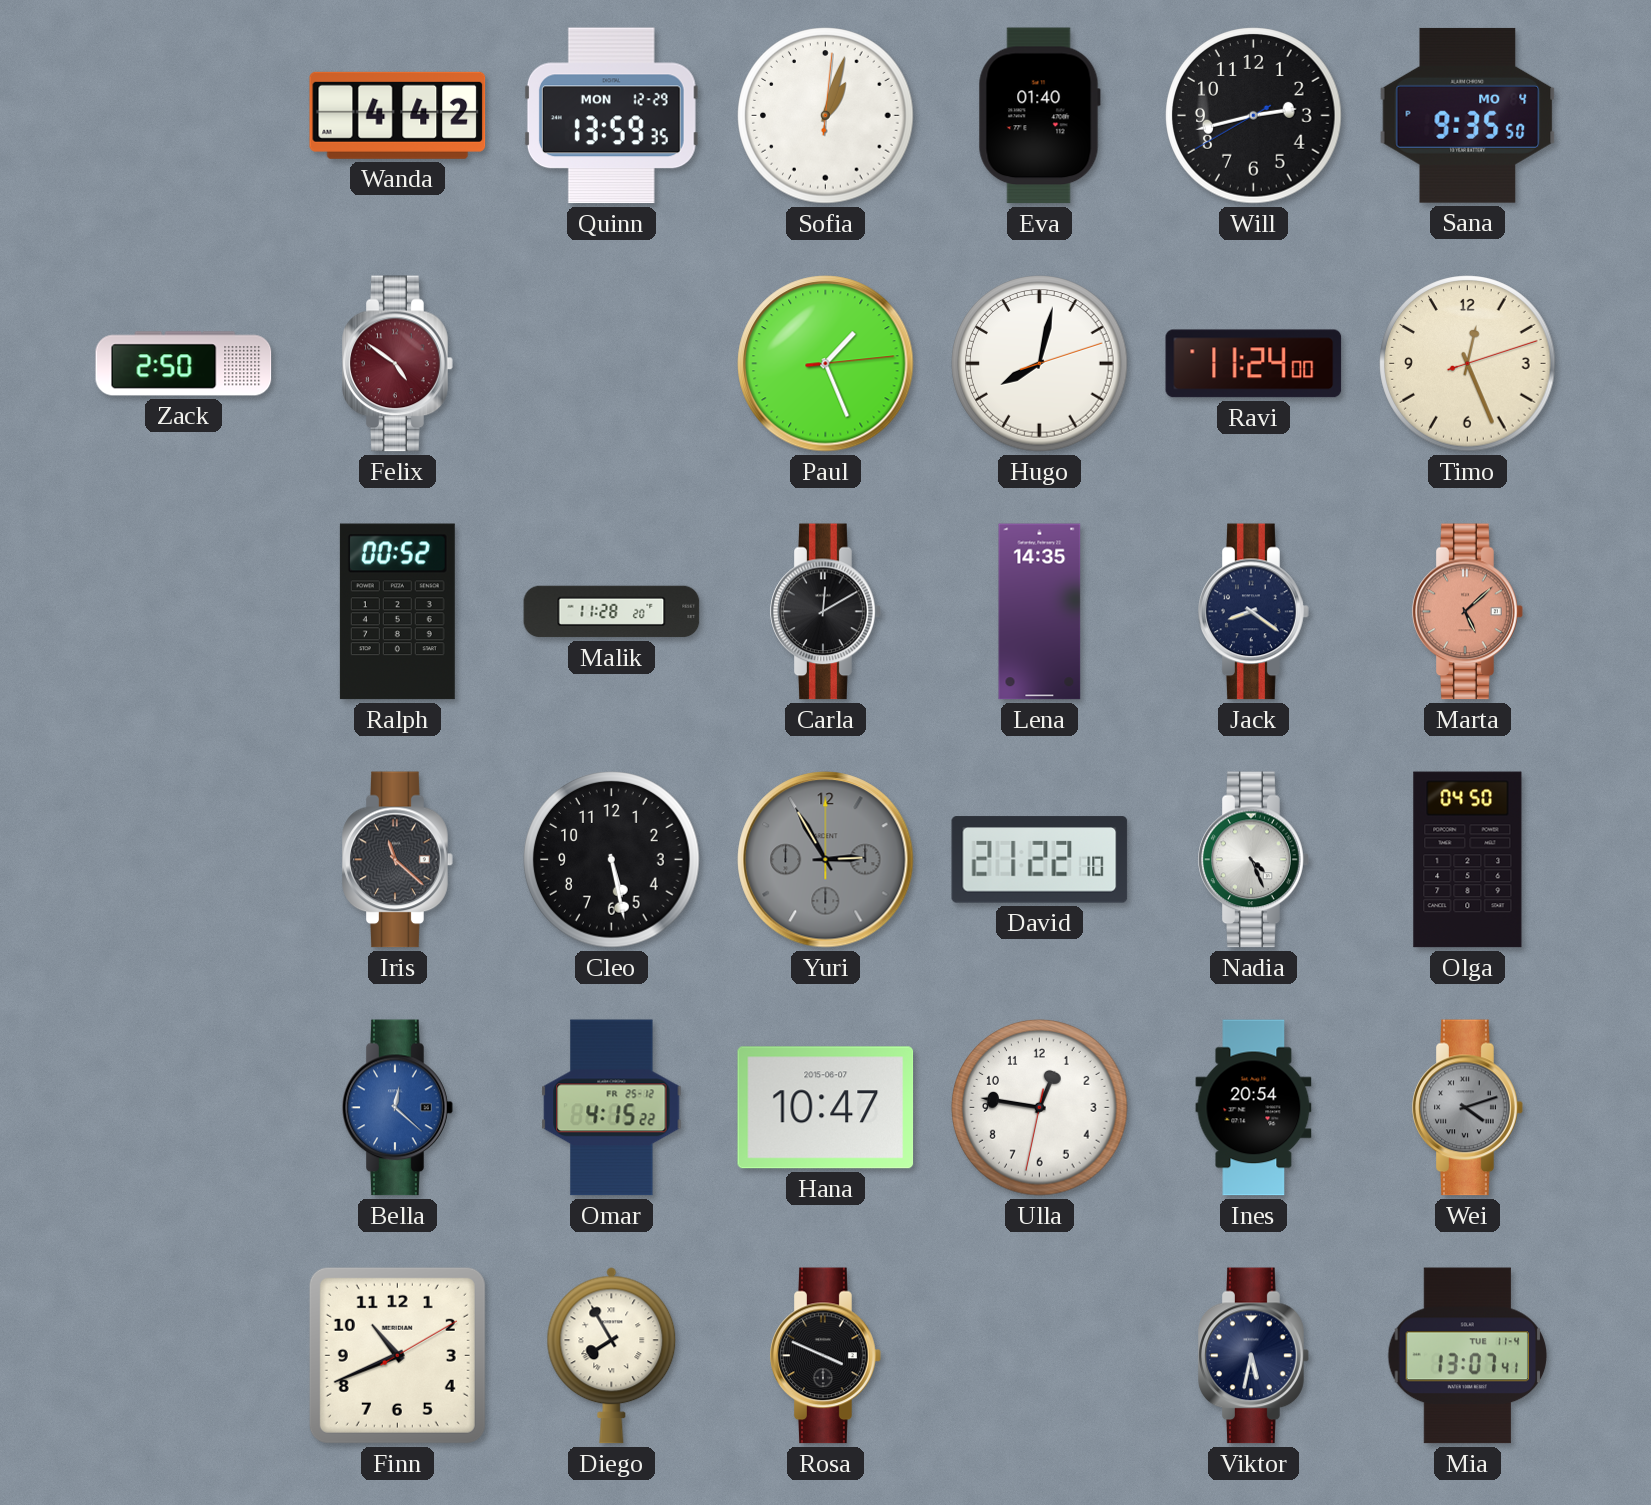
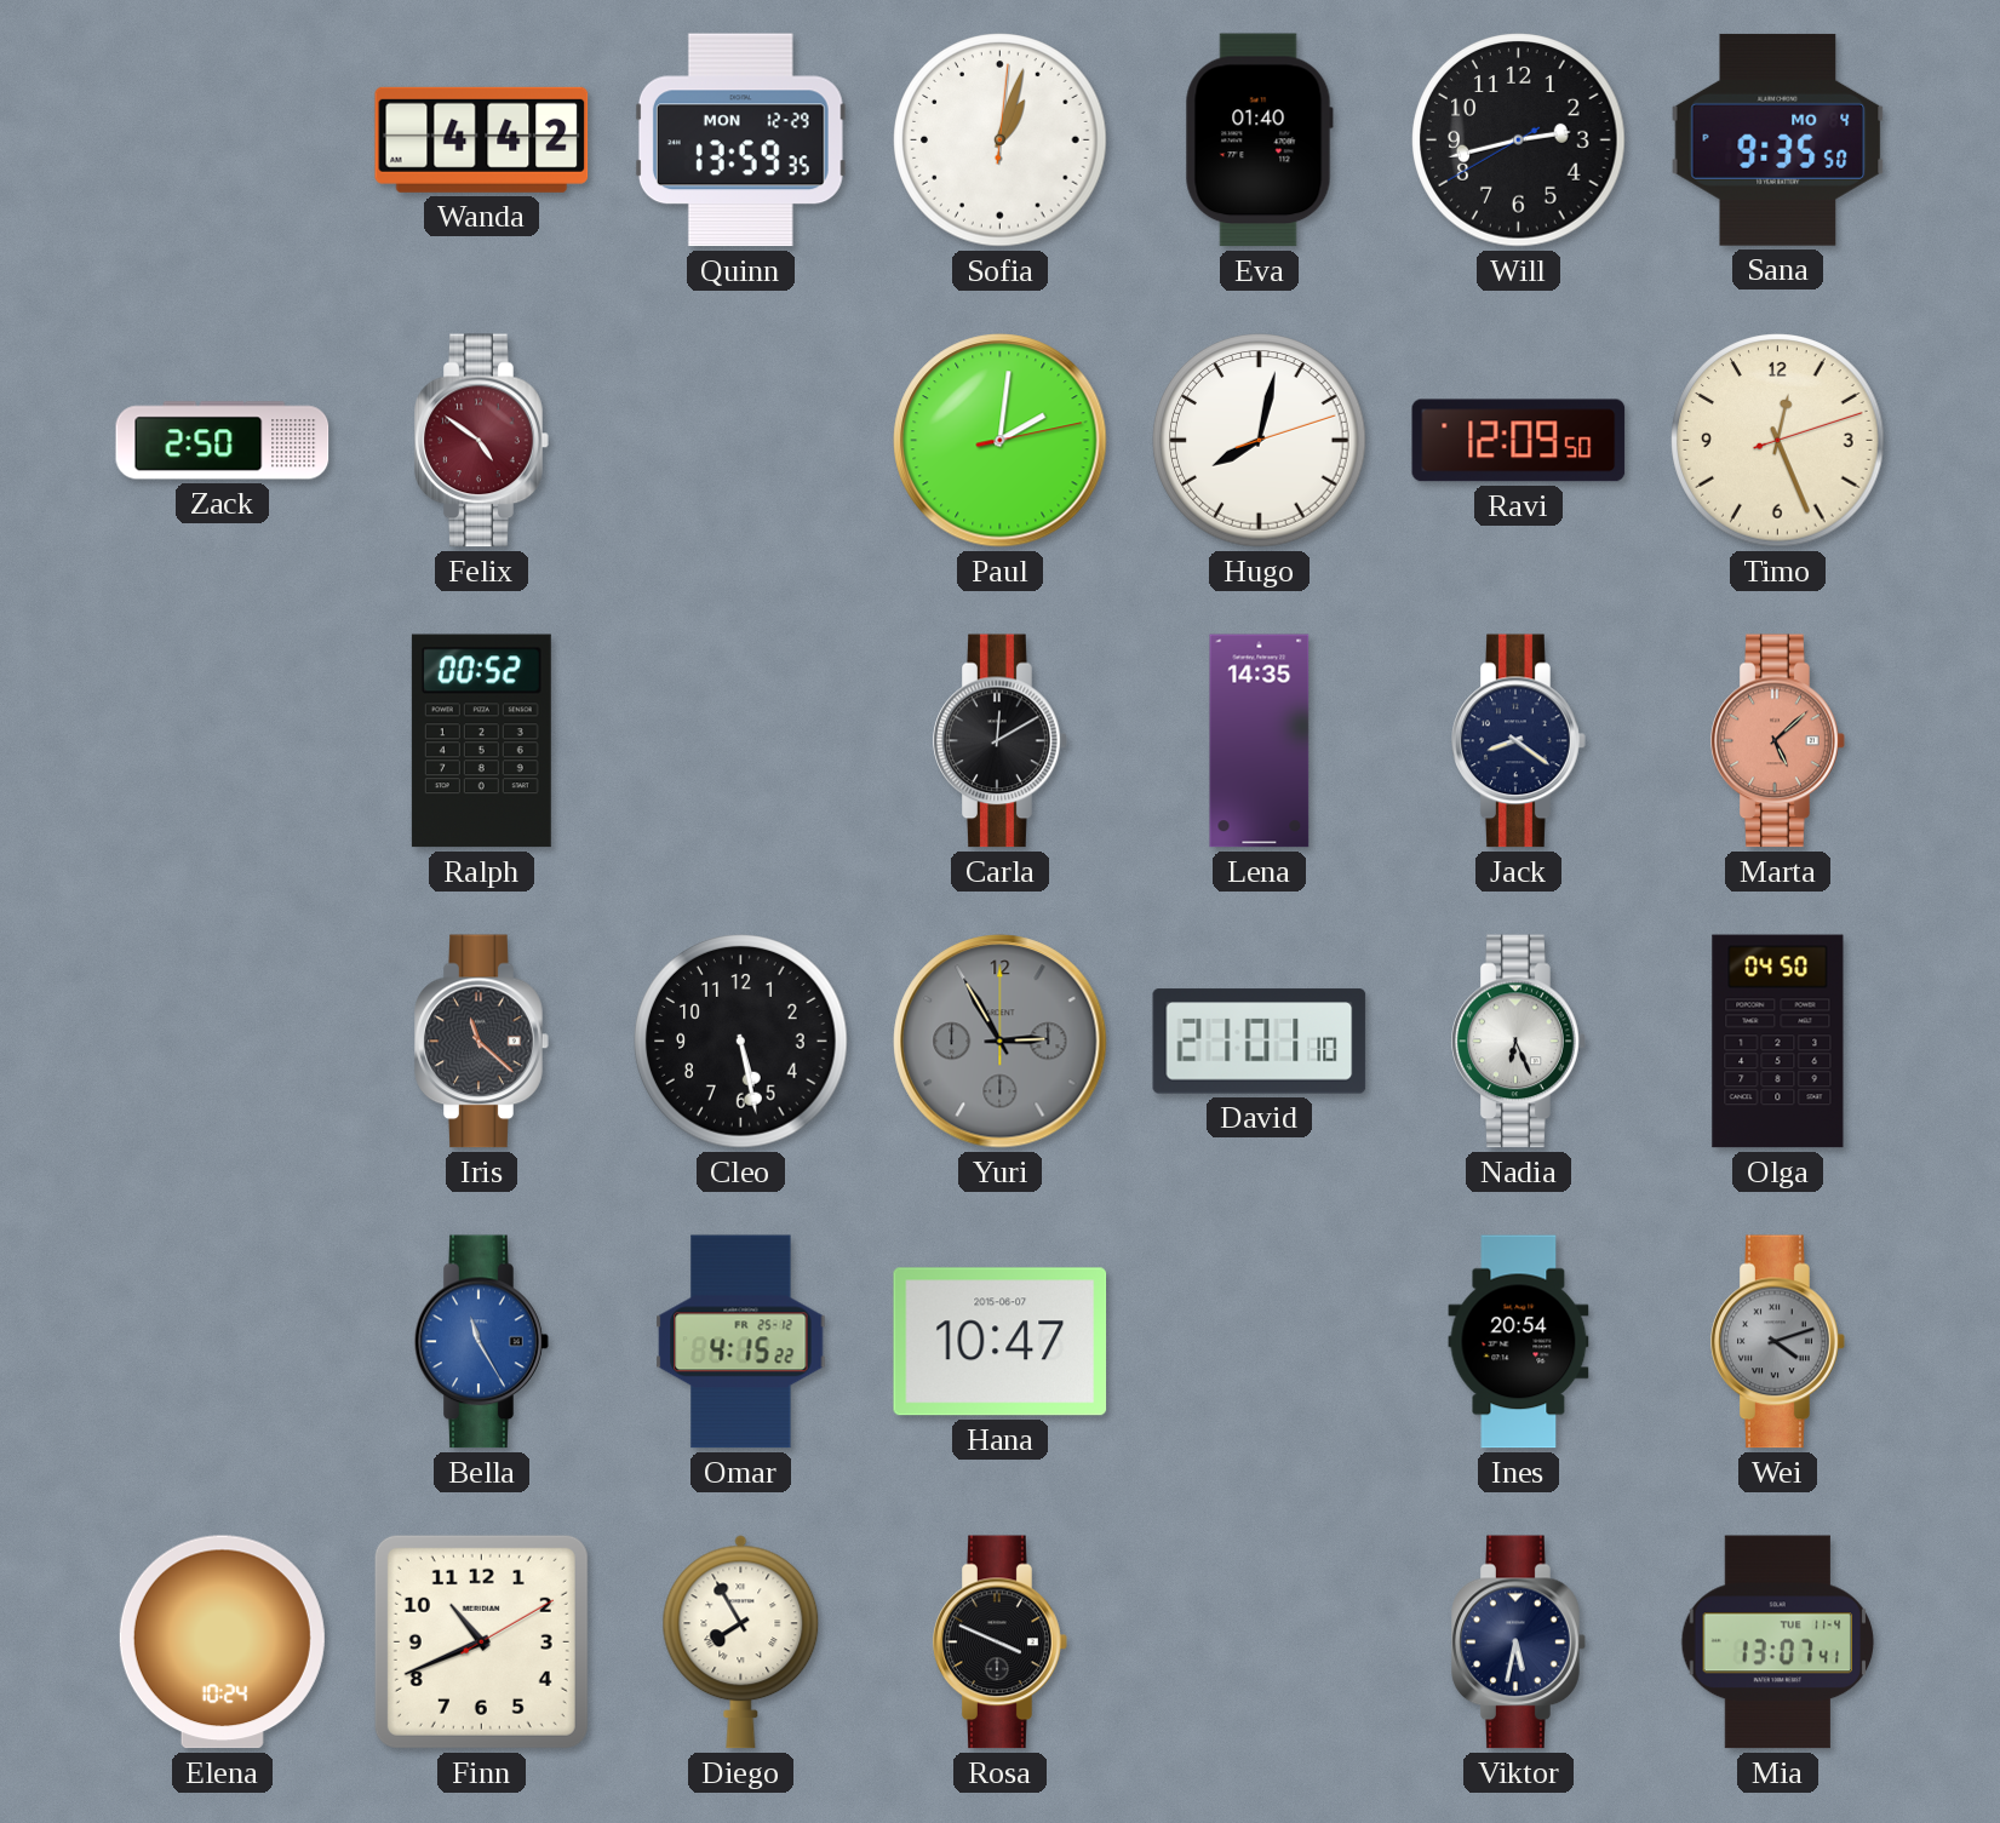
Paul: 1:26 -> 2:01
Ravi: 11:24 -> 12:09
Malik: 11:28 -> none
David: 21:22 -> 21:01
Nadia: 4:26 -> 6:26
Bella: 12:22 -> 11:25
Ulla: 12:46 -> none
Elena: none -> 10:24
